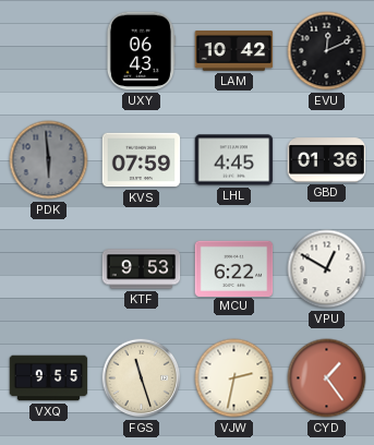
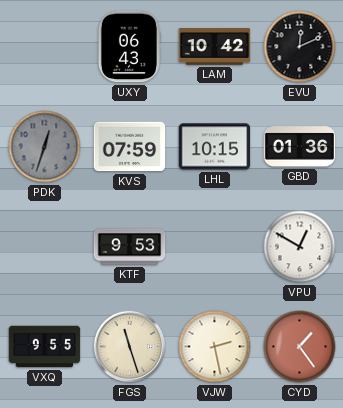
PDK: 5:59 -> 12:33
LHL: 4:45 -> 10:15
MCU: 6:22 -> none
VJW: 2:32 -> 2:28
